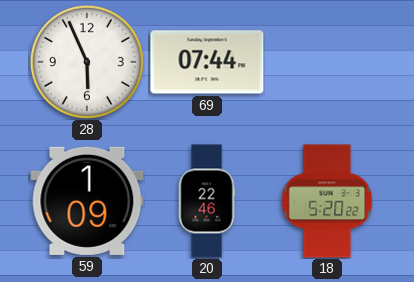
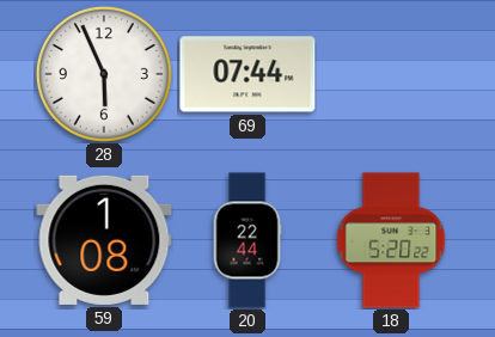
59: 1:09 -> 1:08
20: 22:46 -> 22:44
